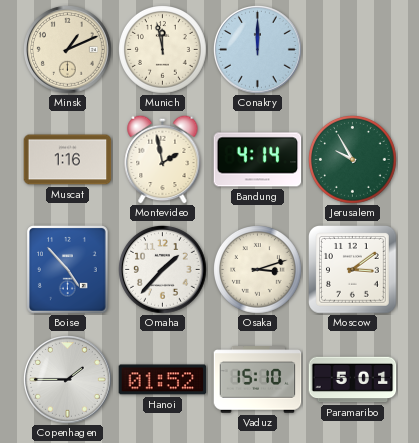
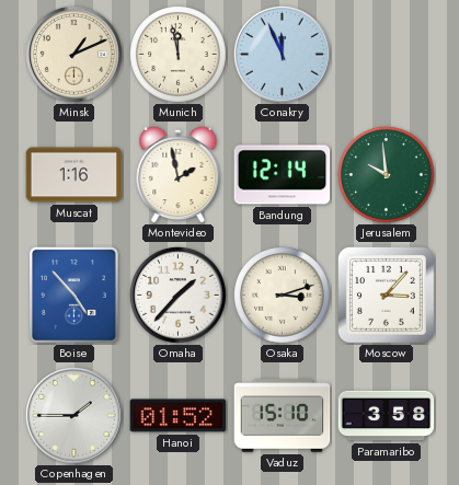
Conakry: 12:00 -> 11:56
Bandung: 4:14 -> 12:14
Jerusalem: 9:55 -> 9:59
Moscow: 3:09 -> 3:07
Paramaribo: 5:01 -> 3:58
